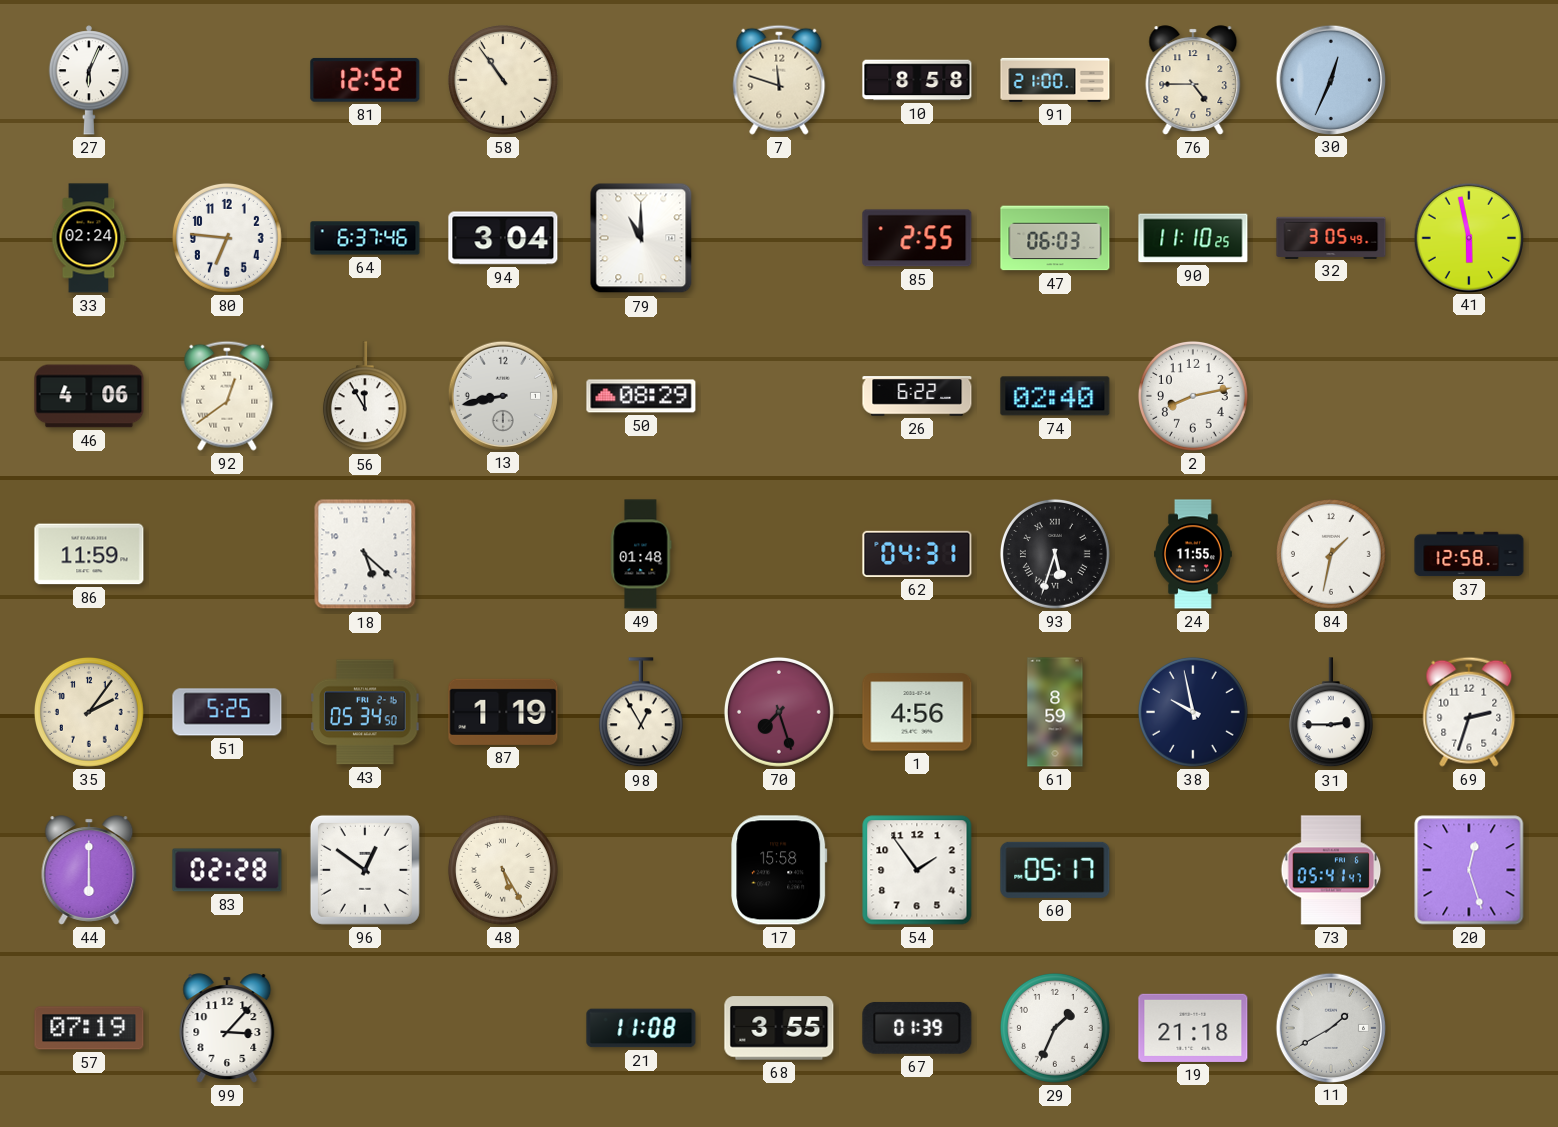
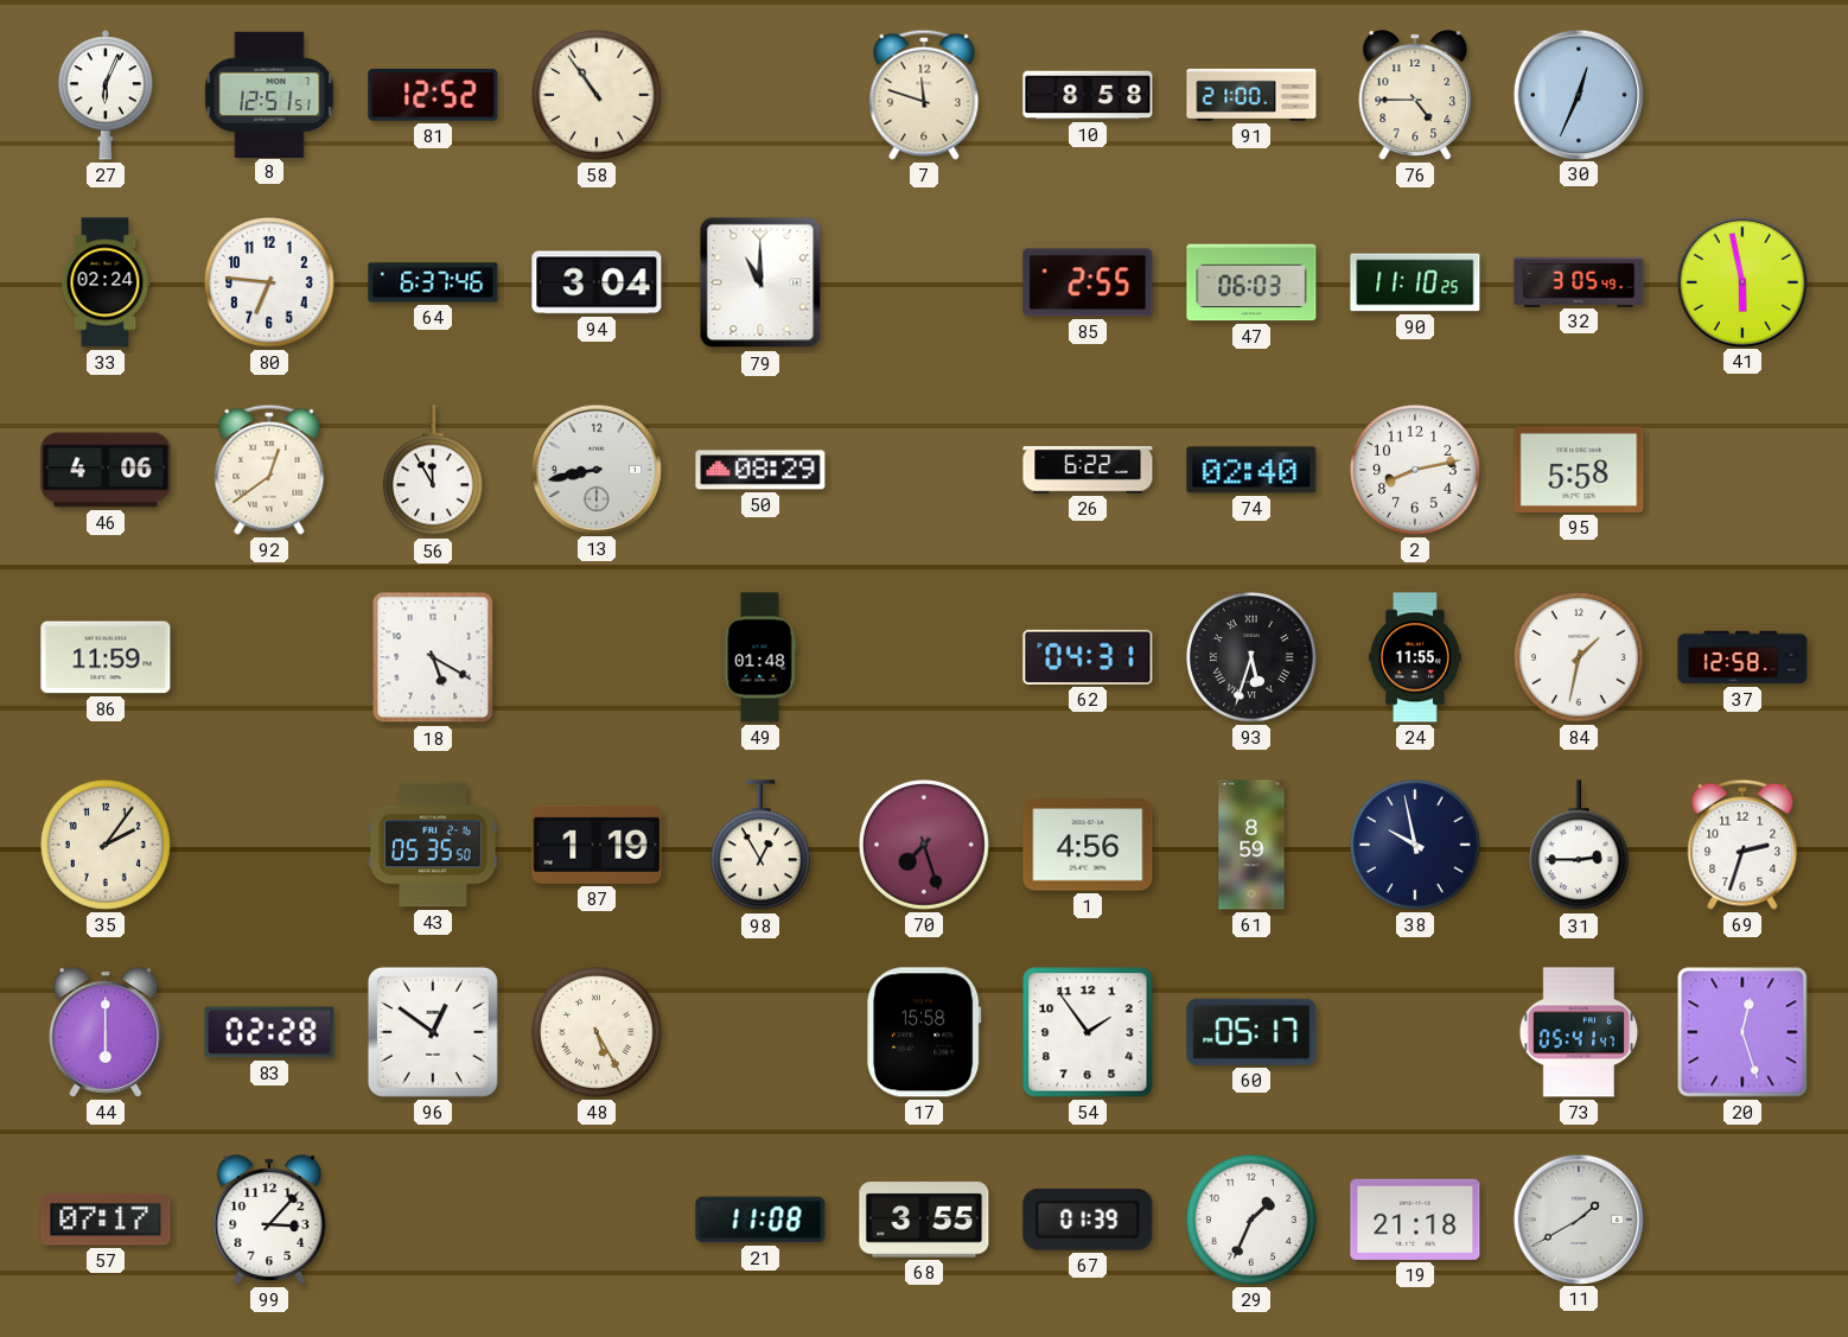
8: none -> 12:51
95: none -> 5:58
18: 5:22 -> 5:20
51: 5:25 -> none
43: 05:34 -> 05:35
57: 07:19 -> 07:17
